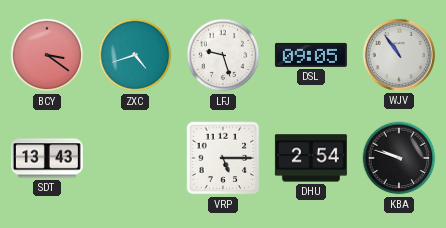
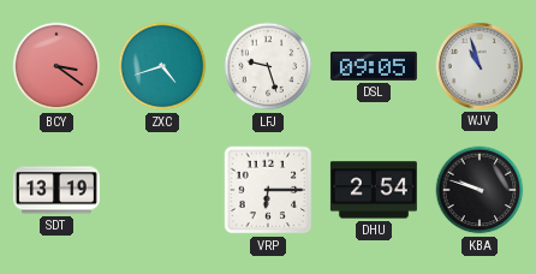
WJV: 10:54 -> 10:57
SDT: 13:43 -> 13:19
VRP: 5:15 -> 6:15
